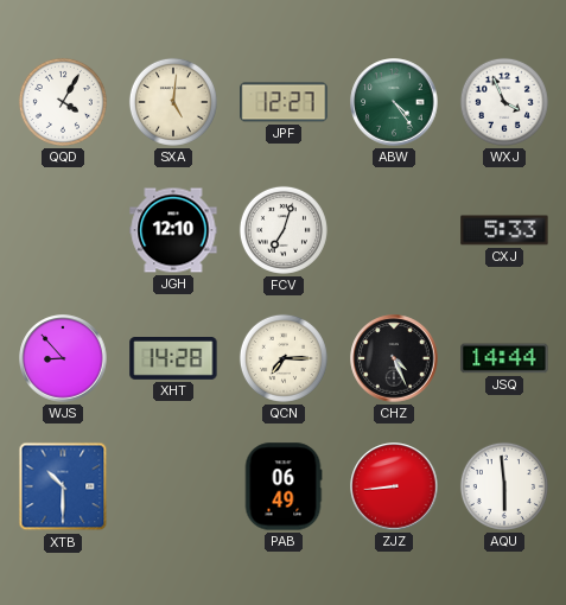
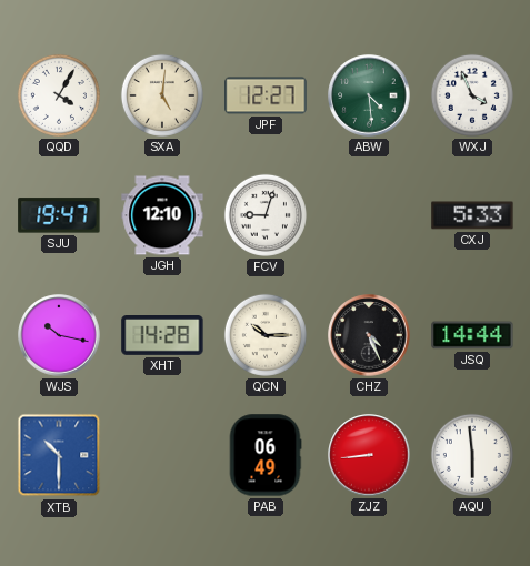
ABW: 4:24 -> 4:29
SJU: none -> 19:47
FCV: 7:03 -> 9:03
WJS: 8:53 -> 10:17
QCN: 7:15 -> 10:15
